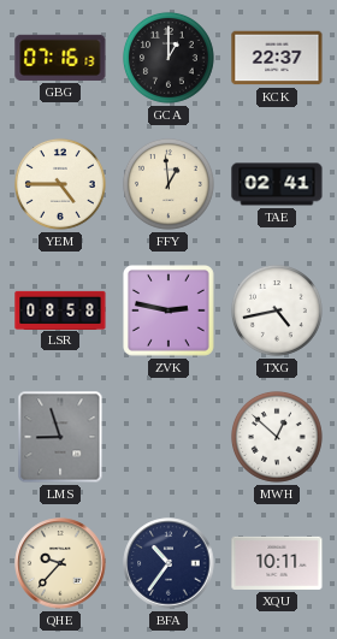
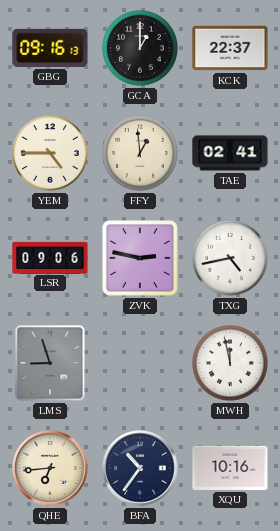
GBG: 07:16 -> 09:16
LSR: 08:58 -> 09:06
MWH: 12:52 -> 11:58
QHE: 9:37 -> 6:44
XQU: 10:11 -> 10:16
